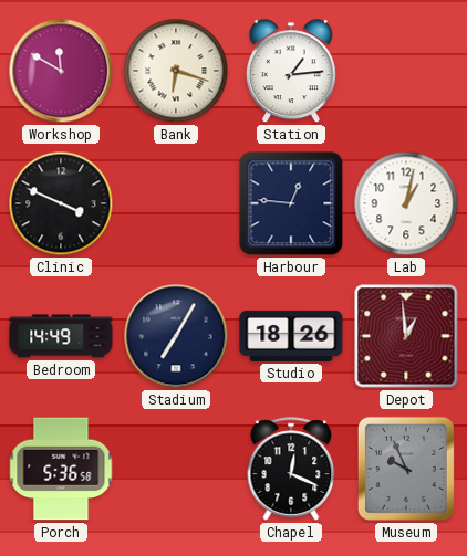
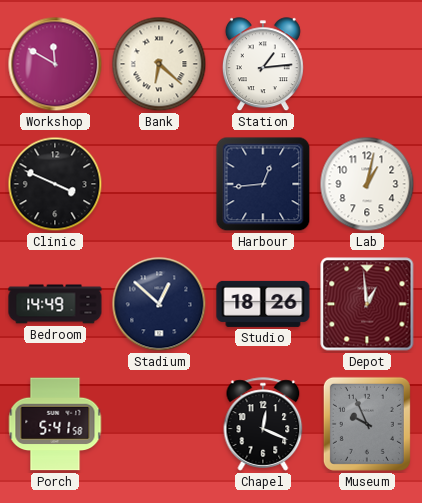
Bank: 6:18 -> 6:22
Harbour: 12:46 -> 12:44
Stadium: 7:05 -> 12:52
Porch: 5:36 -> 5:41
